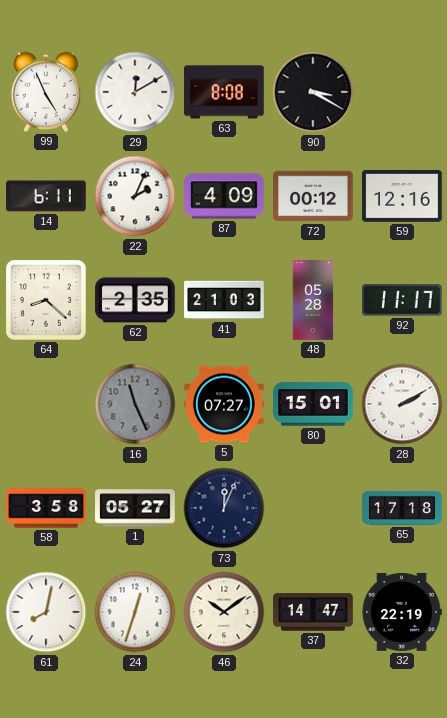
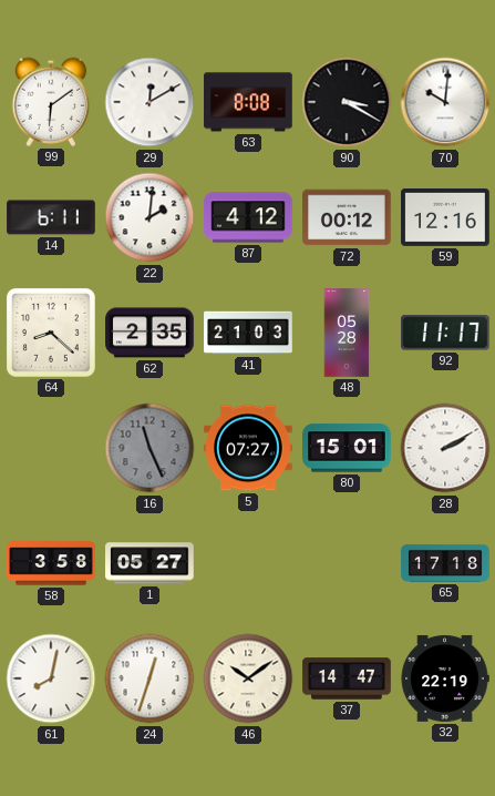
99: 4:56 -> 6:09
70: none -> 10:01
22: 2:04 -> 2:01
87: 4:09 -> 4:12
73: 12:04 -> none
